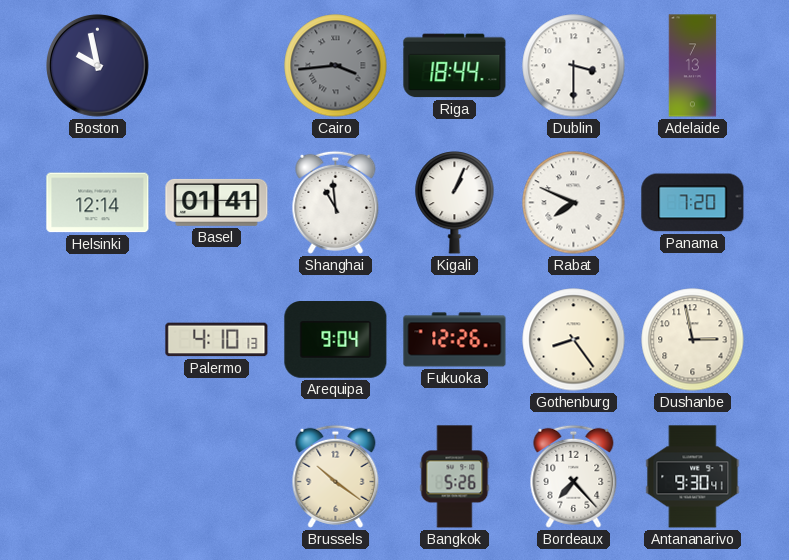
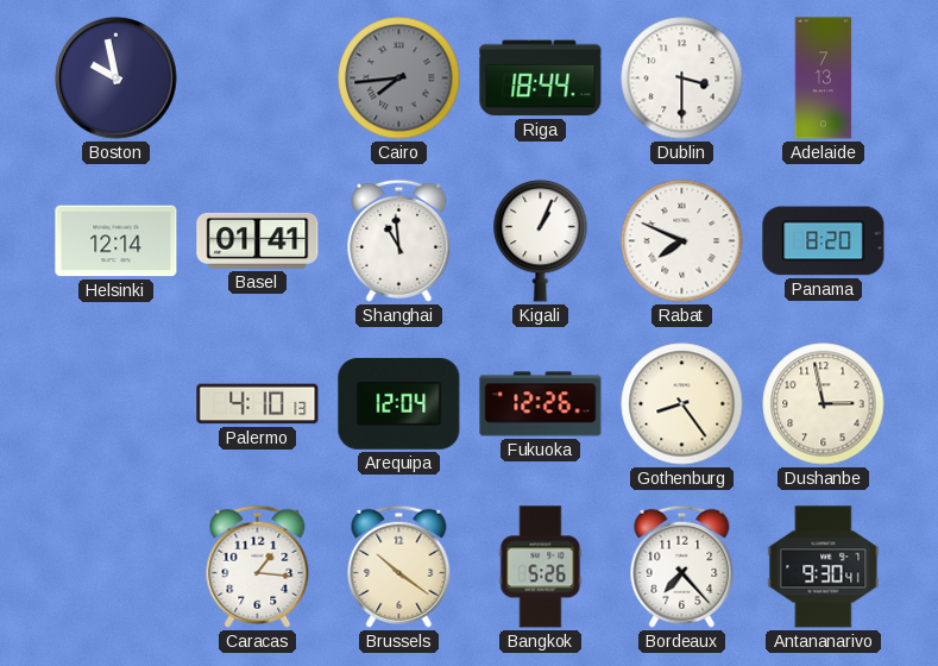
Cairo: 3:44 -> 7:44
Panama: 7:20 -> 8:20
Arequipa: 9:04 -> 12:04
Caracas: none -> 1:16
